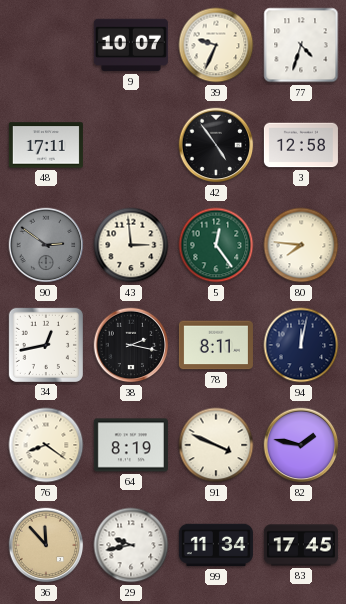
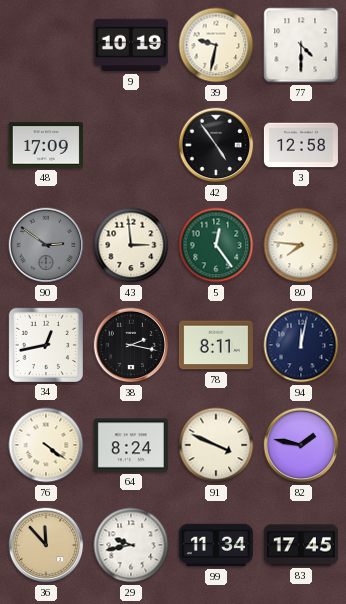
9: 10:07 -> 10:19
39: 9:34 -> 9:32
77: 4:33 -> 4:30
48: 17:11 -> 17:09
76: 8:21 -> 4:21
64: 8:19 -> 8:24
